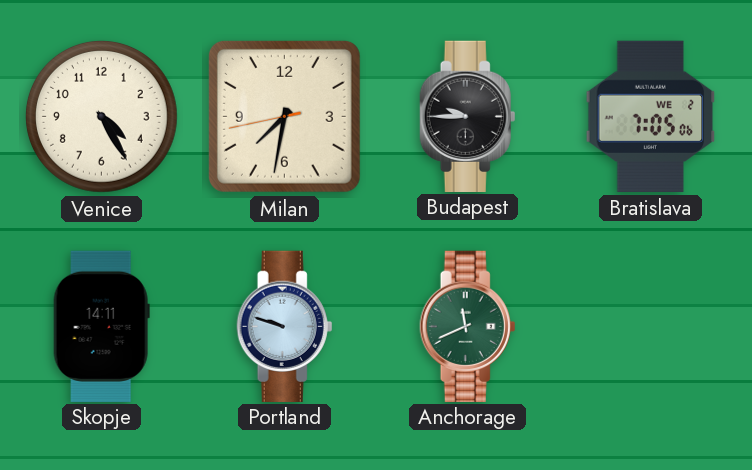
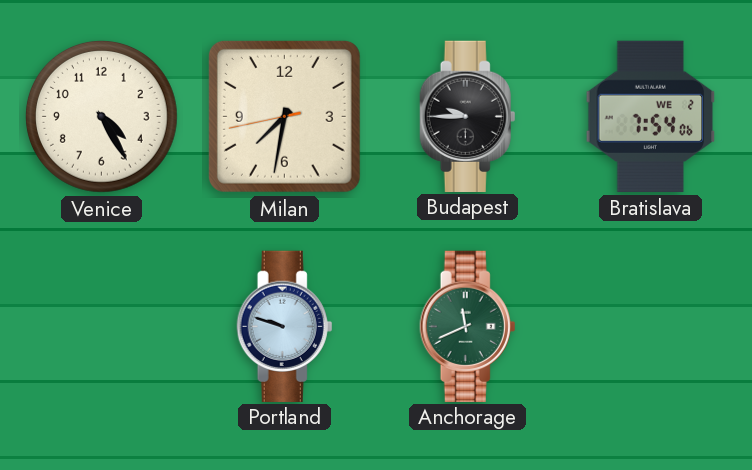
Bratislava: 7:05 -> 7:54
Skopje: 14:11 -> none
